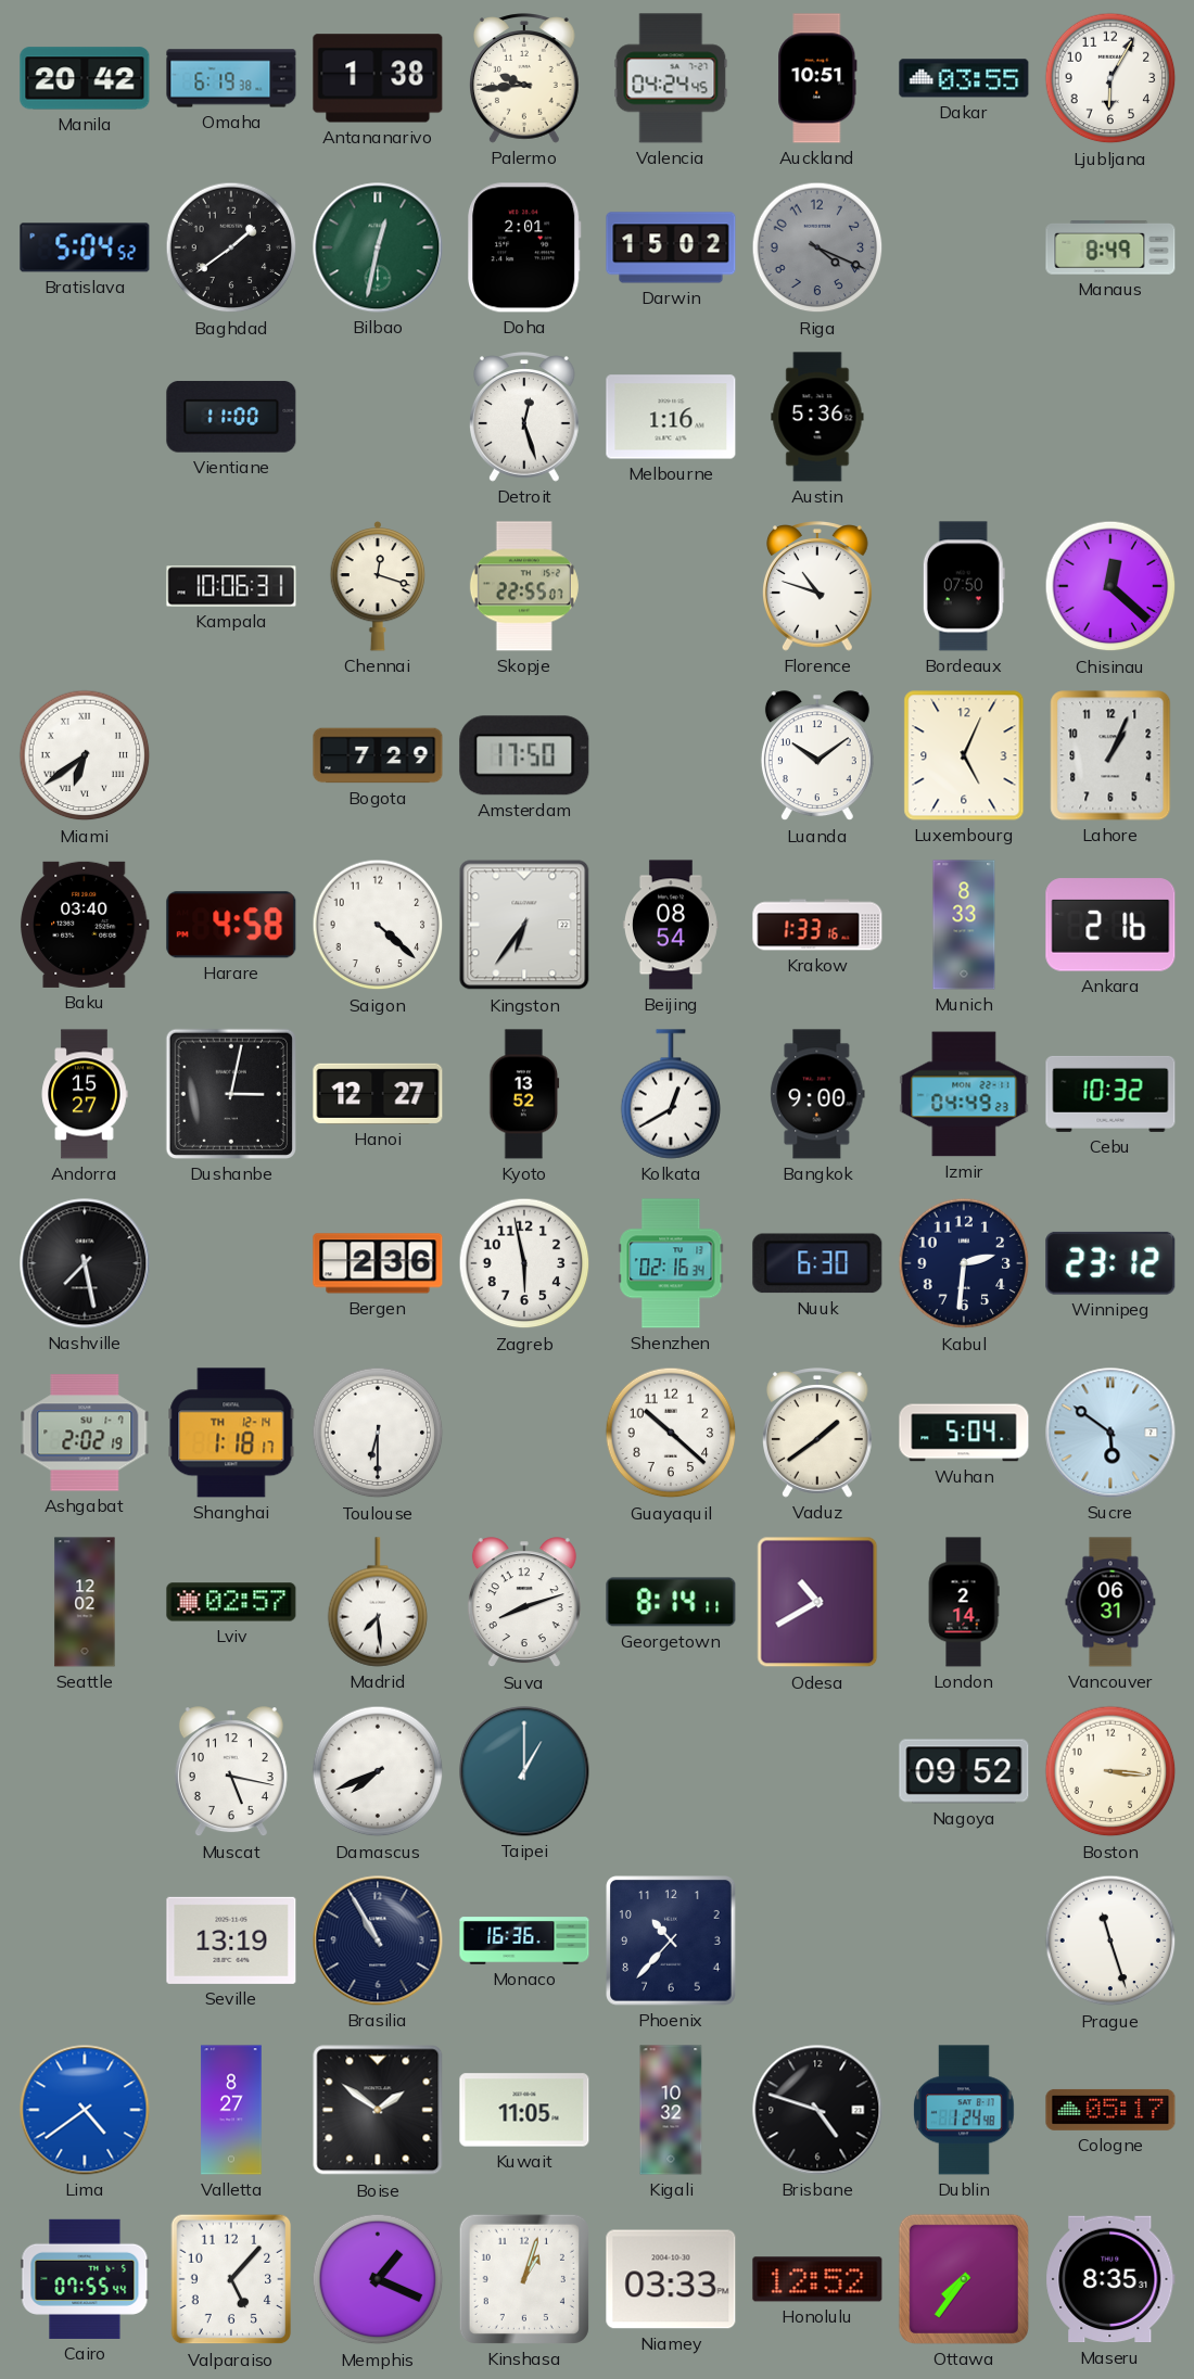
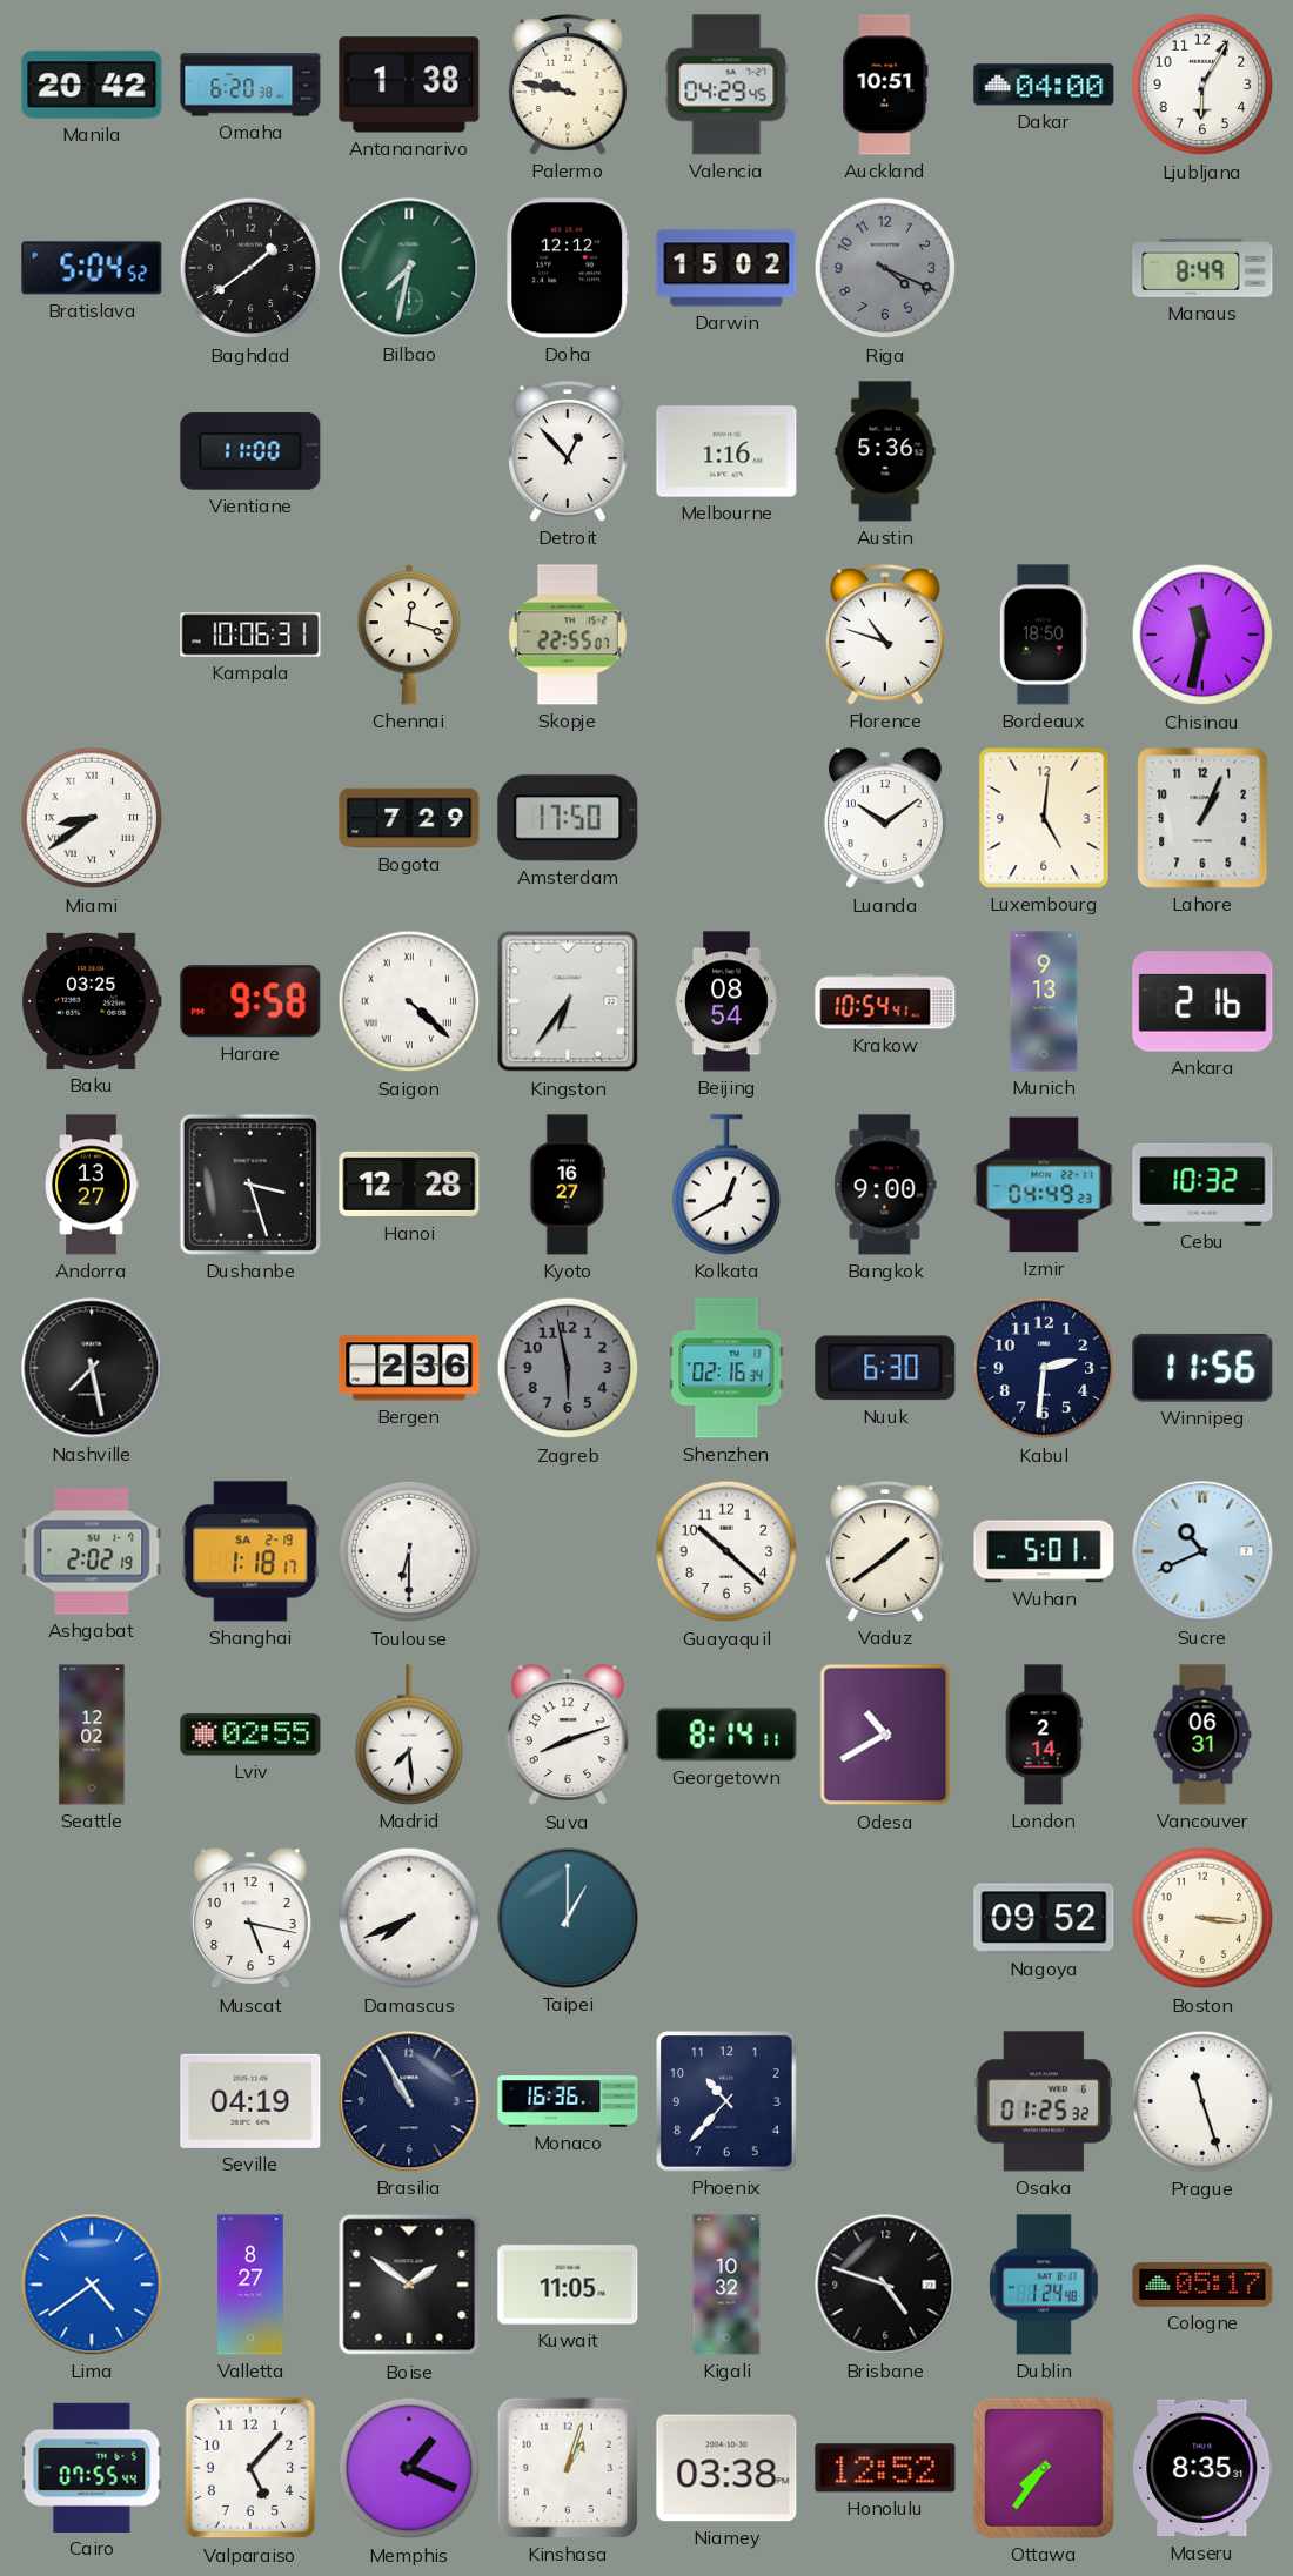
Omaha: 6:19 -> 6:20
Palermo: 9:44 -> 9:47
Valencia: 04:24 -> 04:29
Dakar: 03:55 -> 04:00
Bilbao: 12:32 -> 7:32
Doha: 2:01 -> 12:12
Detroit: 12:27 -> 12:53
Bordeaux: 07:50 -> 18:50
Chisinau: 12:22 -> 11:32
Miami: 6:39 -> 8:39
Luxembourg: 5:04 -> 5:01
Baku: 03:40 -> 03:25
Harare: 4:58 -> 9:58
Saigon numerals: Arabic -> Roman
Krakow: 1:33 -> 10:54
Munich: 8:33 -> 9:13
Andorra: 15:27 -> 13:27
Dushanbe: 3:02 -> 3:27
Hanoi: 12:27 -> 12:28
Kyoto: 13:52 -> 16:27
Zagreb dial: white -> grey
Winnipeg: 23:12 -> 11:56
Shanghai date: TH 12-14 -> SA 2-19
Wuhan: 5:04 -> 5:01
Sucre: 5:51 -> 10:41
Lviv: 02:57 -> 02:55
Seville: 13:19 -> 04:19
Osaka: none -> 01:25
Niamey: 03:33 -> 03:38
